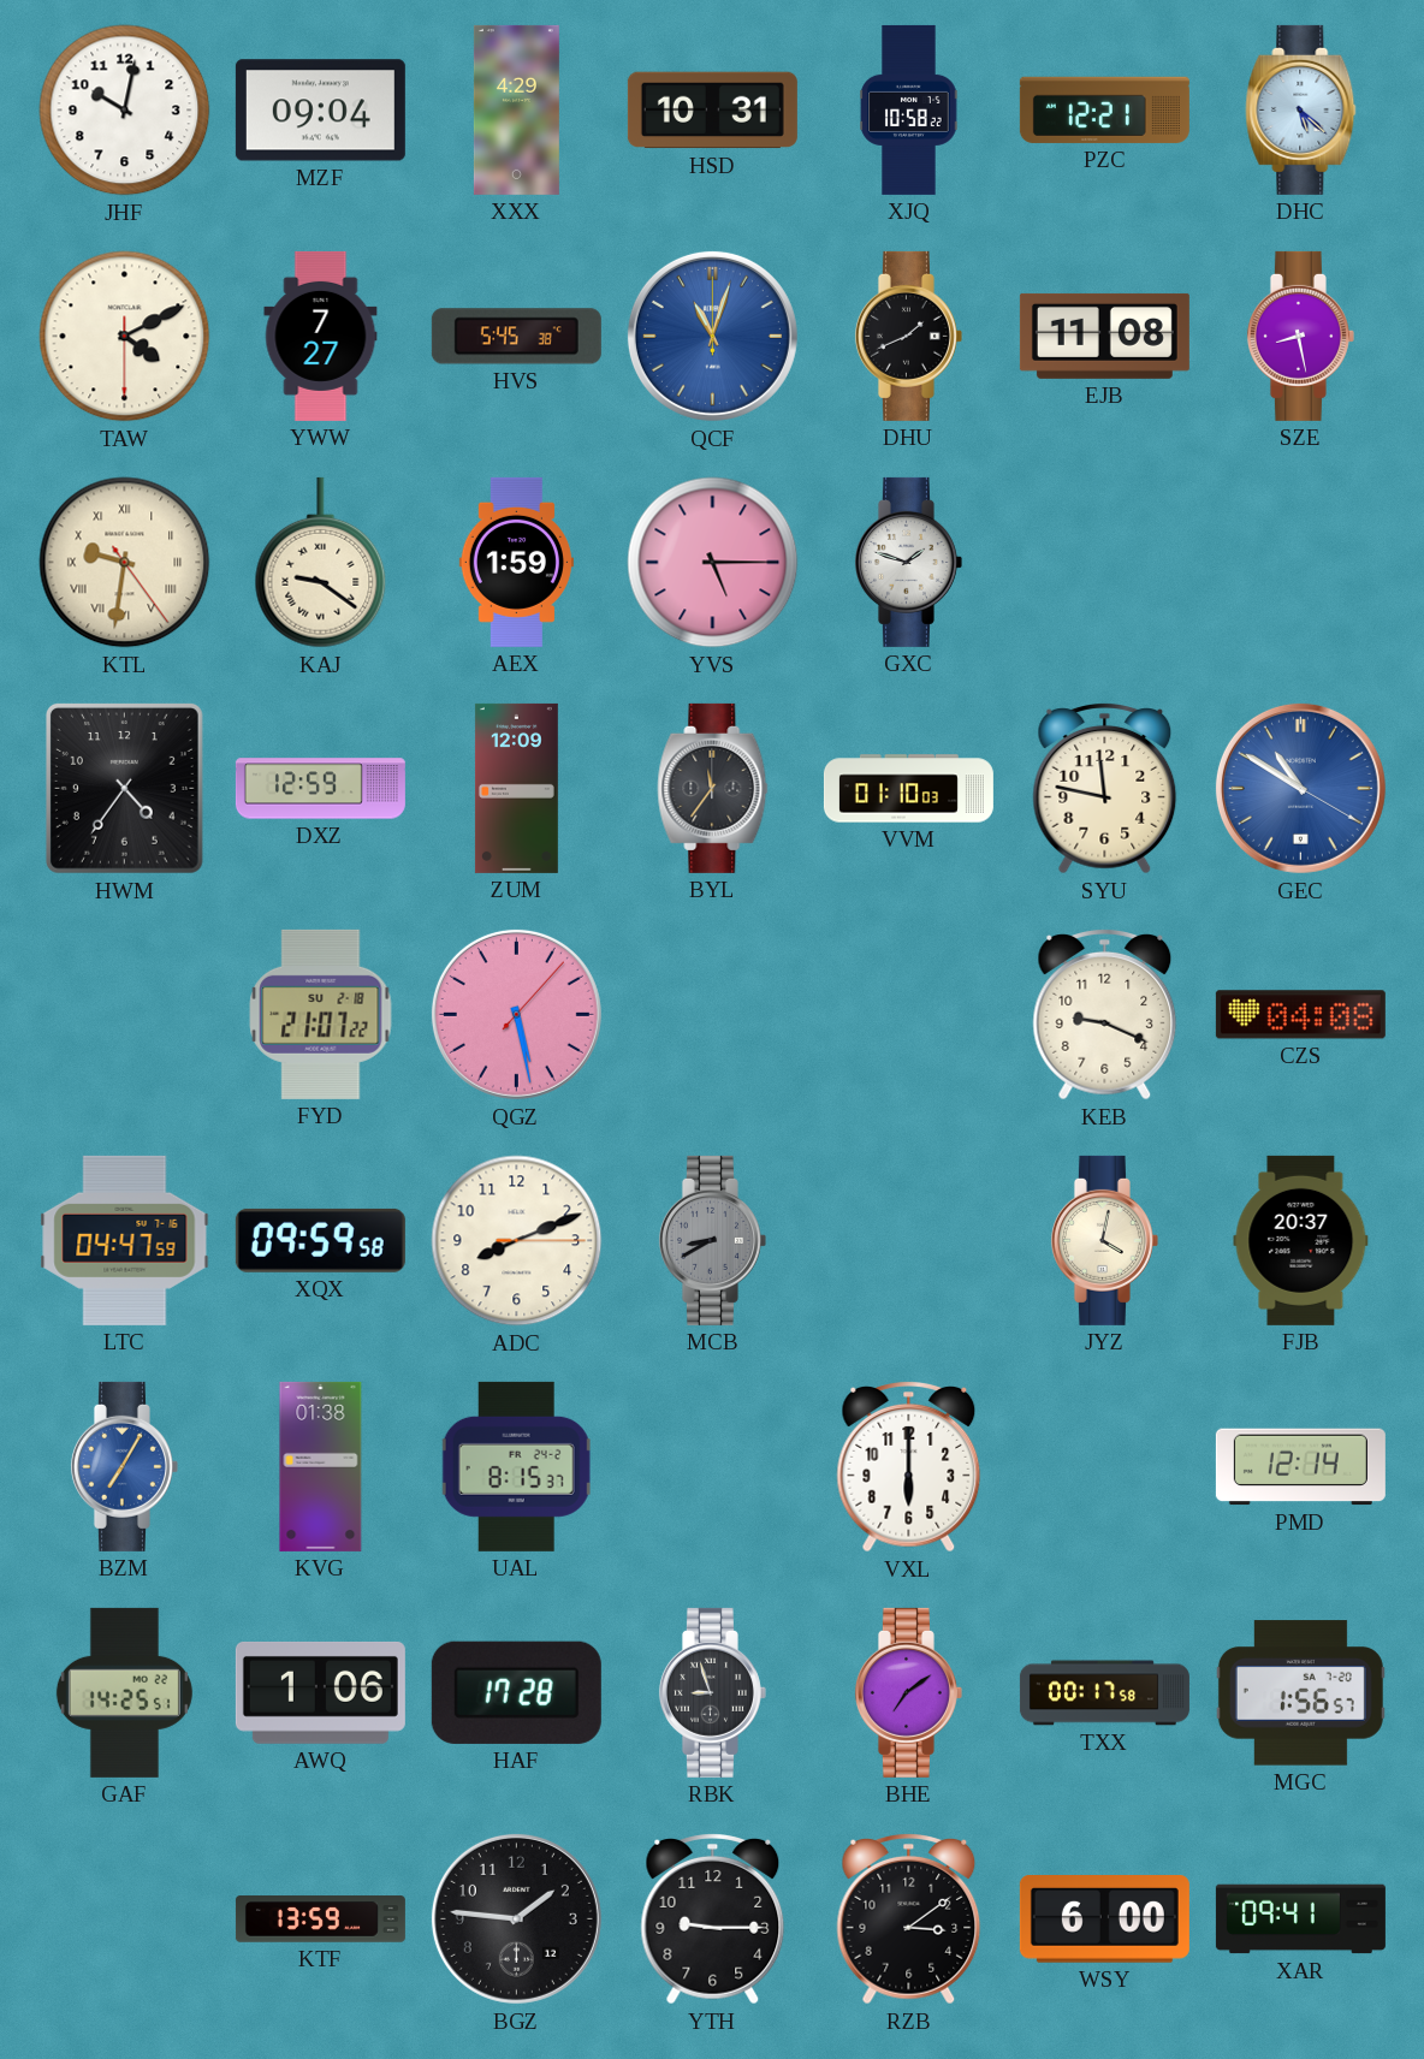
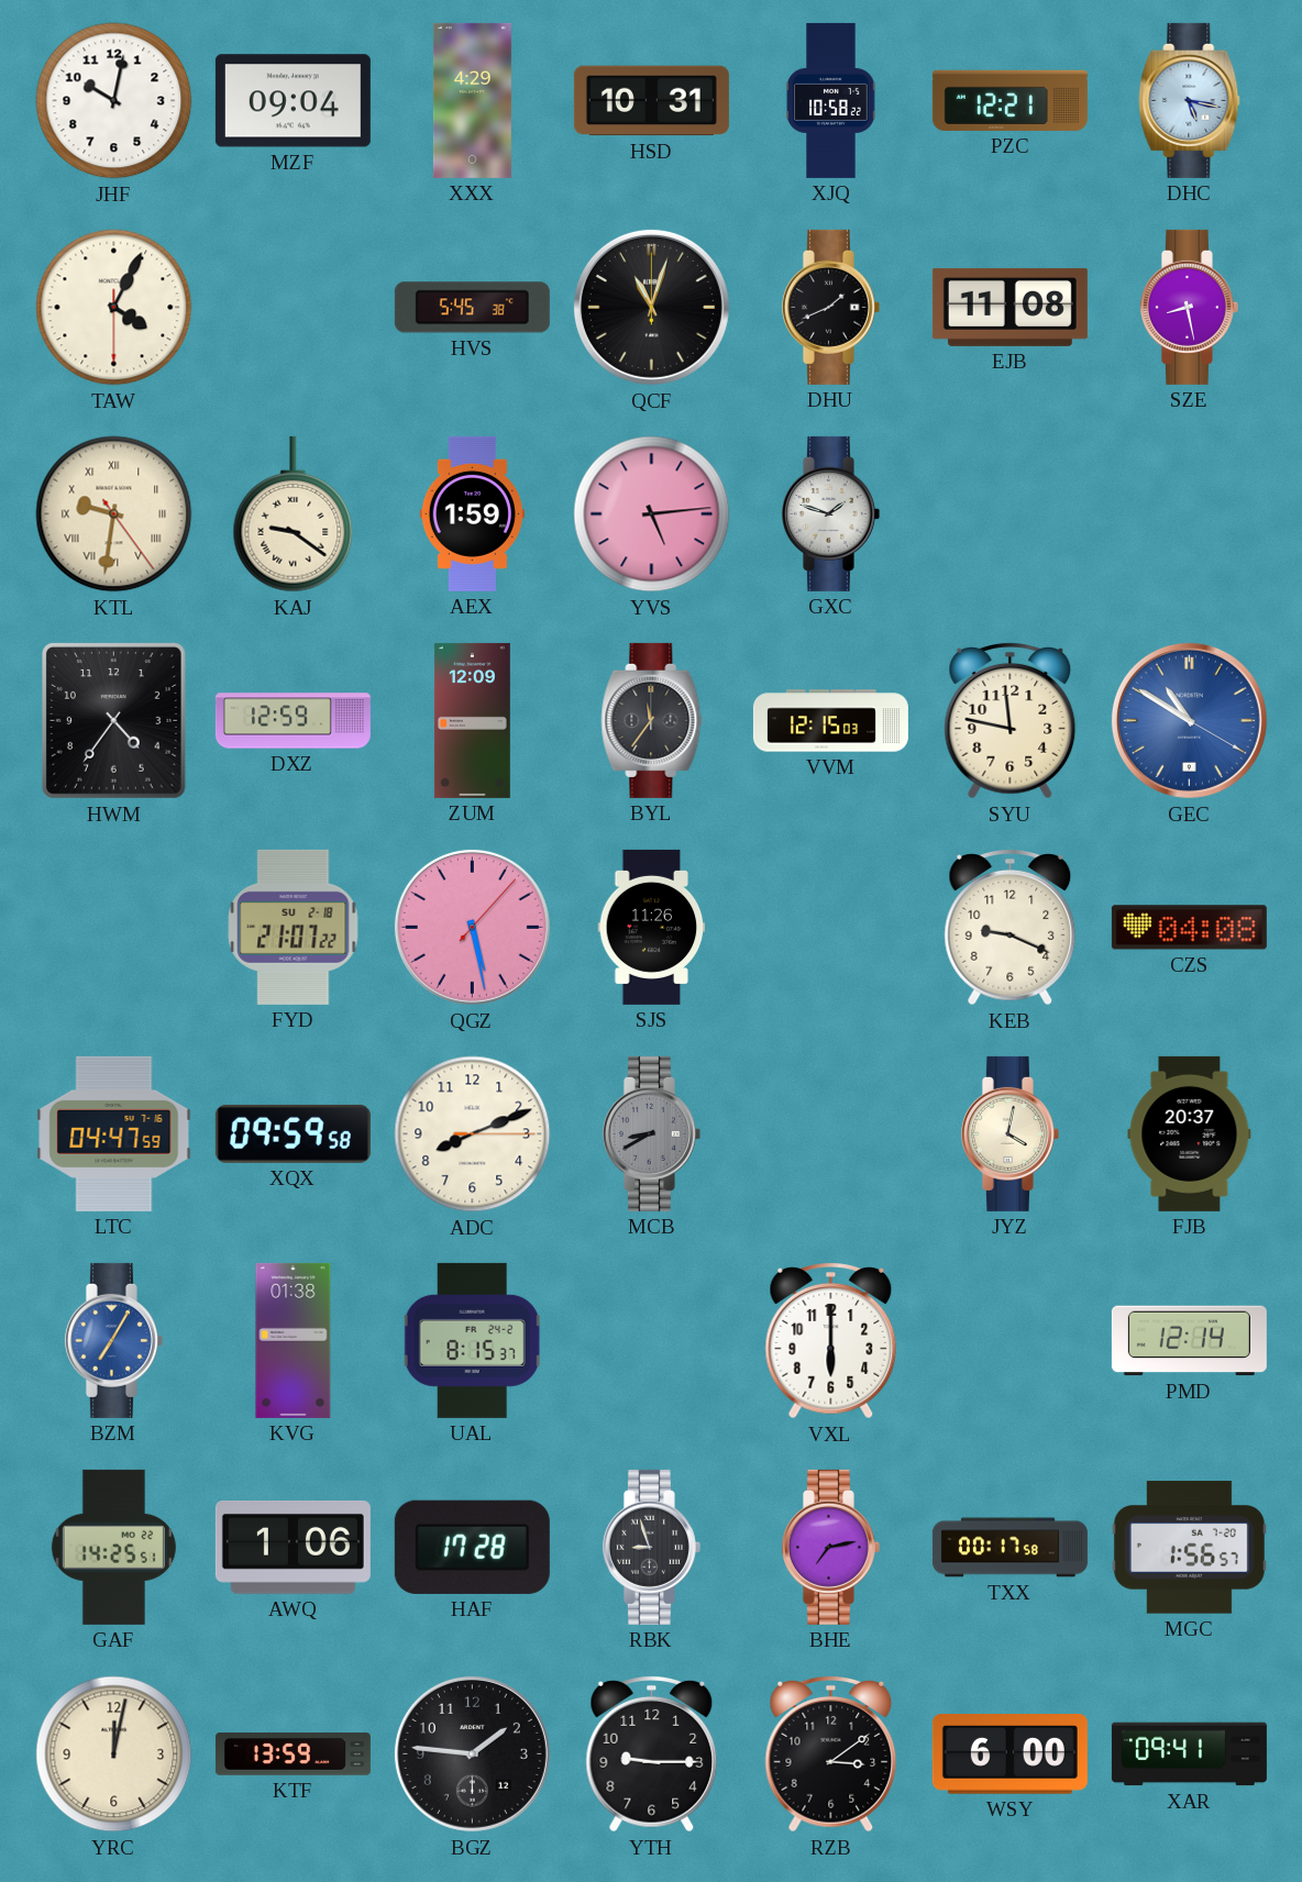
DHC: 5:22 -> 5:17
TAW: 4:10 -> 4:04
YWW: 7:27 -> none
QCF dial: blue -> black
YVS: 5:15 -> 5:14
VVM: 01:10 -> 12:15
SJS: none -> 11:26
BHE: 7:09 -> 7:13
YRC: none -> 12:02
